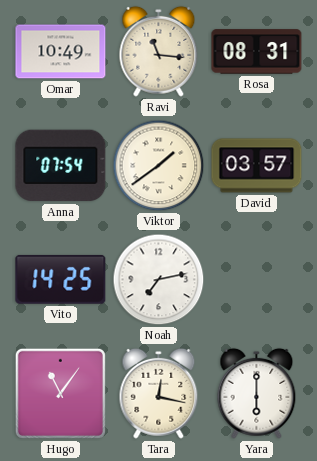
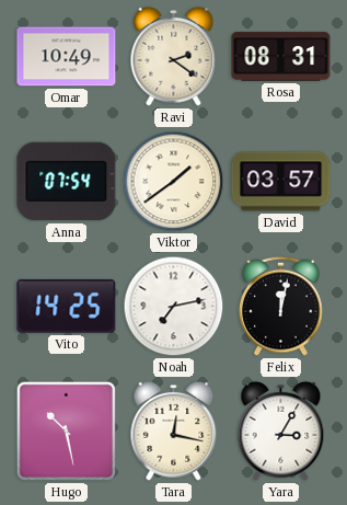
Ravi: 11:16 -> 2:21
Felix: none -> 12:02
Hugo: 11:06 -> 10:28
Yara: 6:00 -> 3:05
